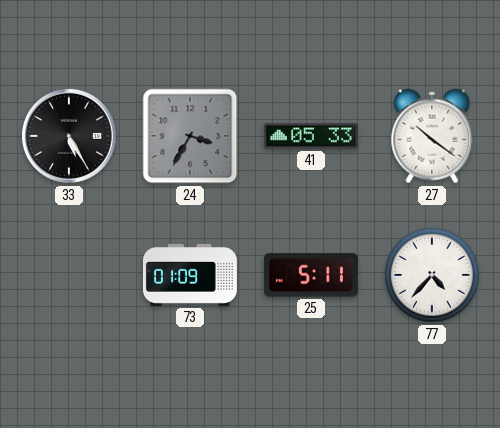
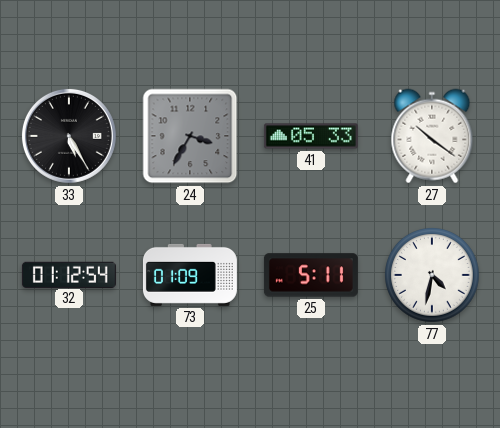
32: none -> 01:12
77: 4:37 -> 4:32
